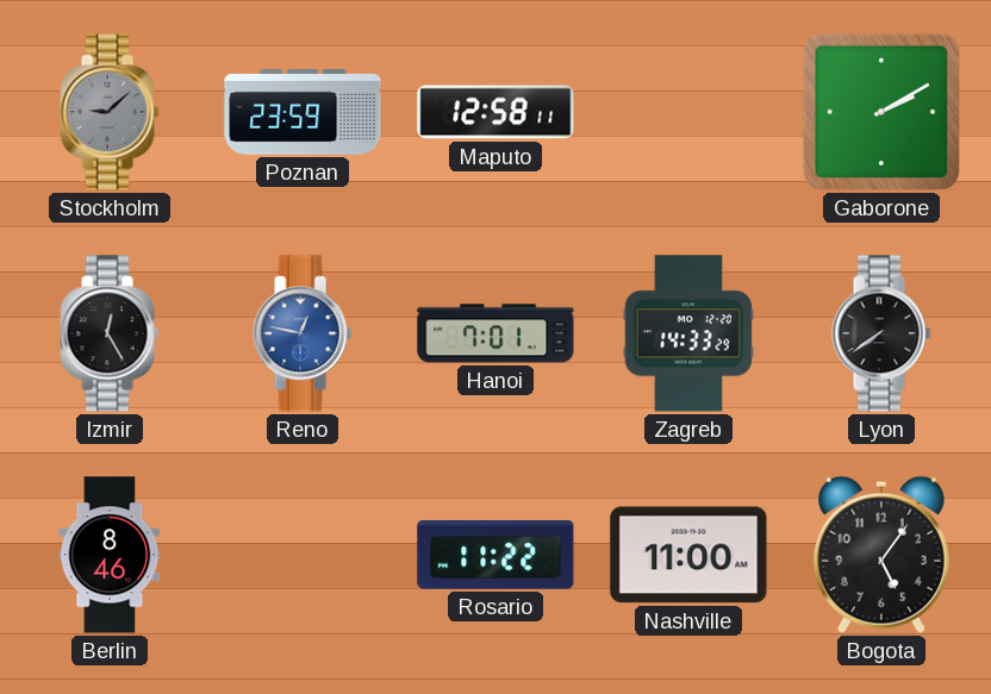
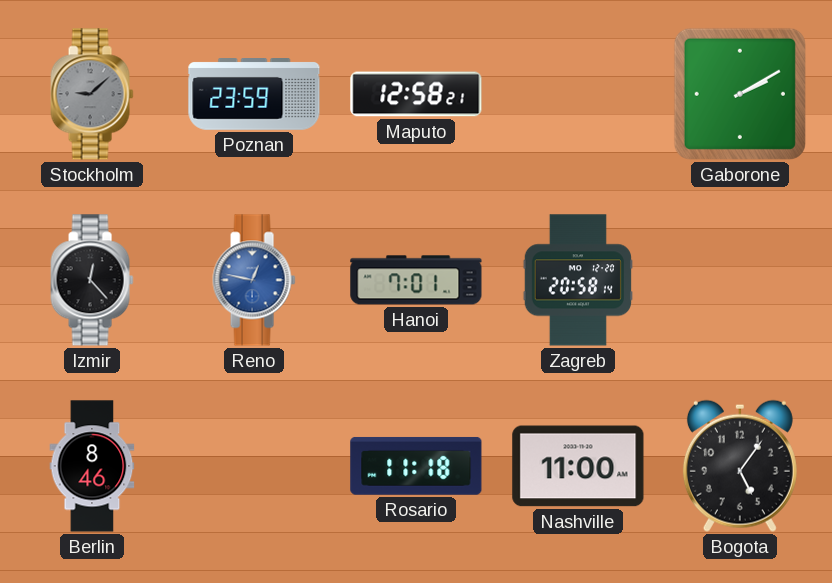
Maputo: 12:58:11 -> 12:58:21
Izmir: 12:25 -> 12:23
Zagreb: 14:33 -> 20:58
Lyon: 7:39 -> none
Rosario: 11:22 -> 11:18
